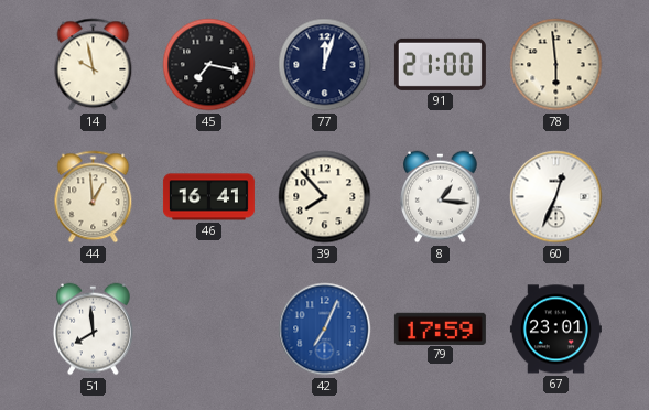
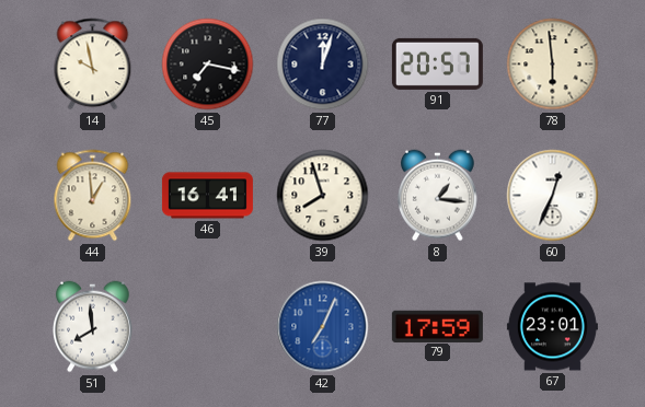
91: 21:00 -> 20:57
39: 7:53 -> 7:57
